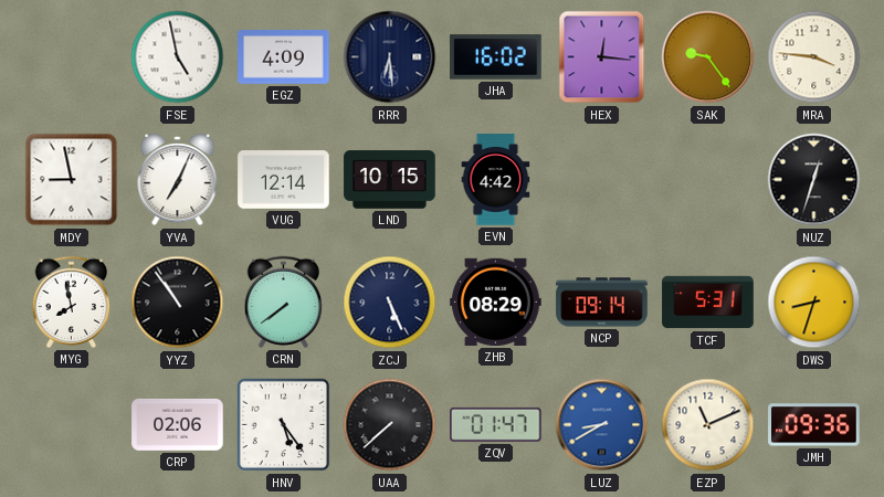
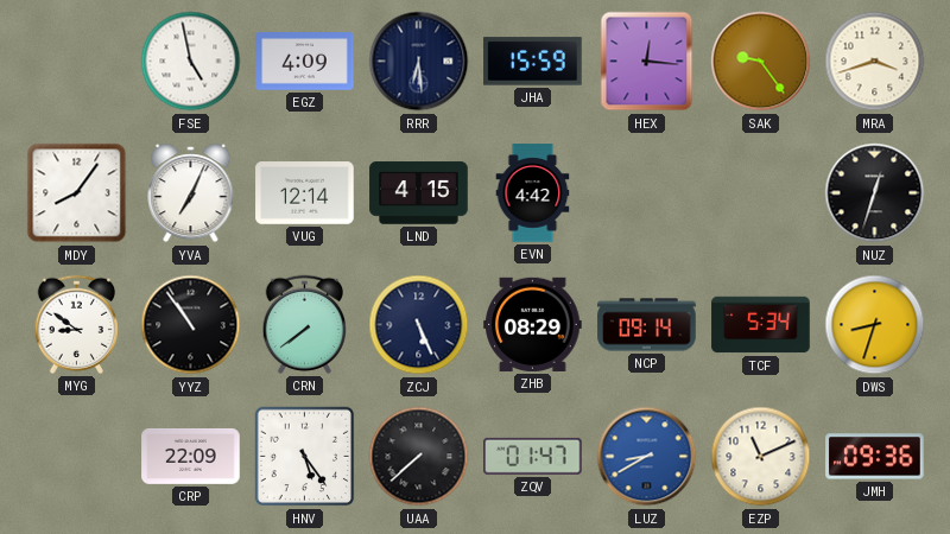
JHA: 16:02 -> 15:59
MRA: 3:46 -> 3:42
MDY: 8:58 -> 8:06
LND: 10:15 -> 4:15
MYG: 7:58 -> 8:51
TCF: 5:31 -> 5:34
CRP: 02:06 -> 22:09
